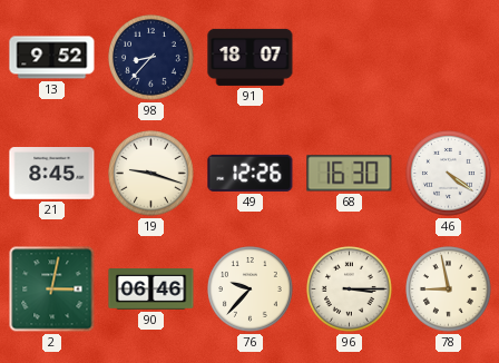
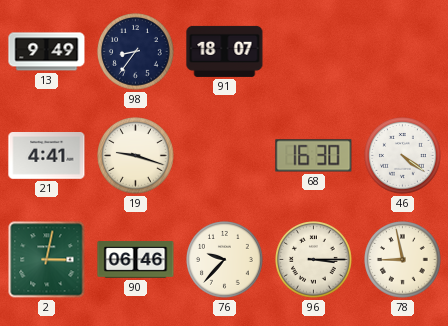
13: 9:52 -> 9:49
98: 8:37 -> 8:36
21: 8:45 -> 4:41
49: 12:26 -> none
